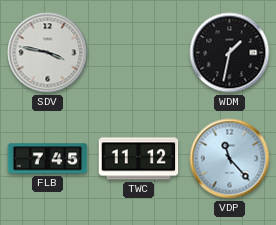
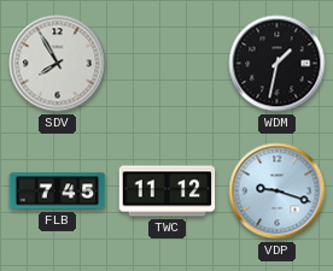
SDV: 3:47 -> 7:55
VDP: 11:23 -> 9:18
